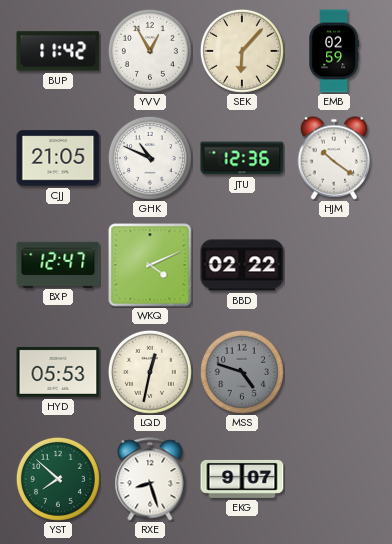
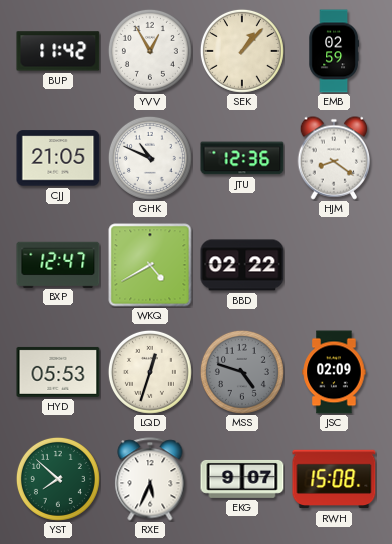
SEK: 6:07 -> 1:07
HJM: 10:21 -> 8:21
WKQ: 4:11 -> 4:40
LQD: 12:32 -> 12:33
JSC: none -> 02:09
RXE: 8:27 -> 5:34
RWH: none -> 15:08
